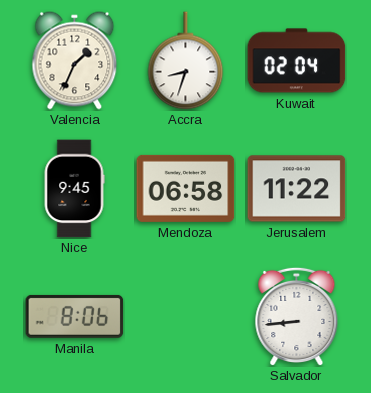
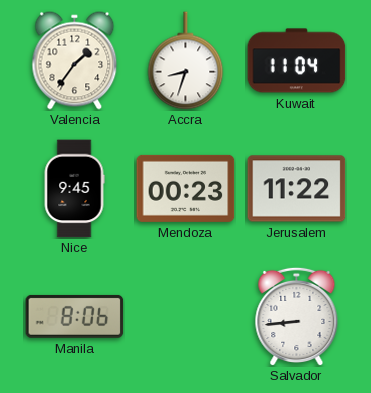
Valencia: 1:34 -> 1:36
Kuwait: 02:04 -> 11:04
Mendoza: 06:58 -> 00:23
